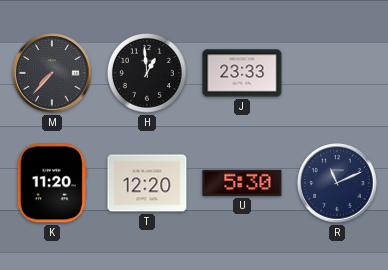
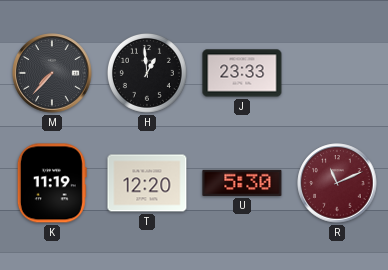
K: 11:20 -> 11:19
R dial: navy -> burgundy
